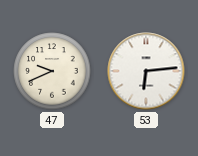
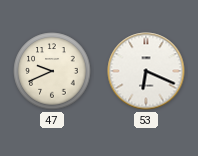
53: 6:14 -> 6:19
